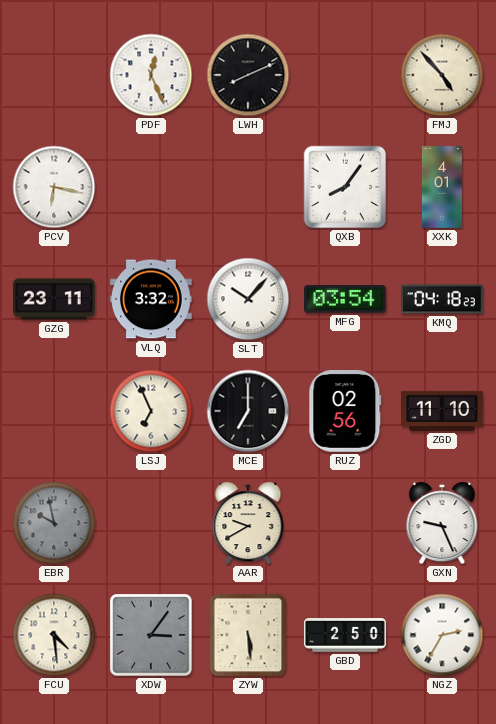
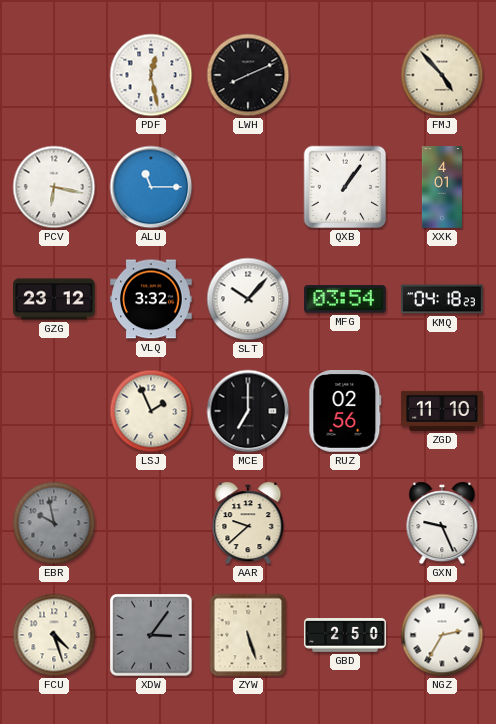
PDF: 12:26 -> 12:28
ALU: none -> 11:15
QXB: 8:06 -> 1:06
GZG: 23:11 -> 23:12
LSJ: 6:56 -> 1:56
AAR: 9:40 -> 9:38
FCU: 4:29 -> 4:27
ZYW: 5:29 -> 5:27
